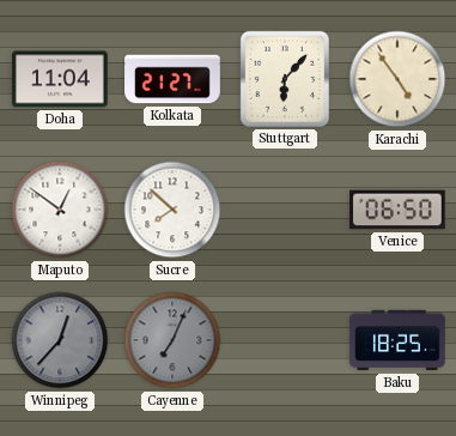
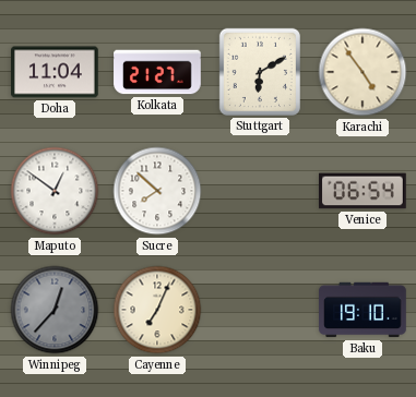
Stuttgart: 6:07 -> 6:10
Venice: 06:50 -> 06:54
Cayenne dial: grey -> cream
Baku: 18:25 -> 19:10
